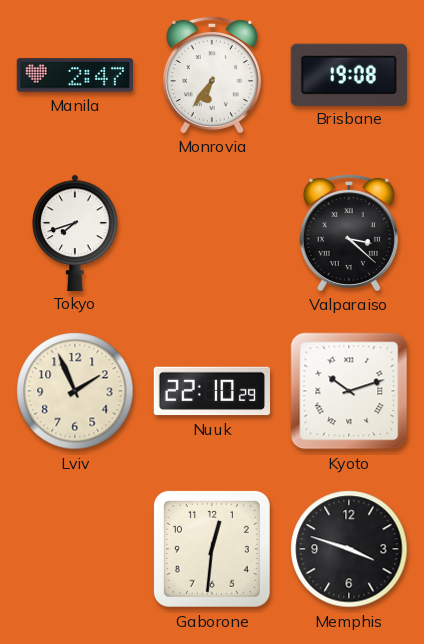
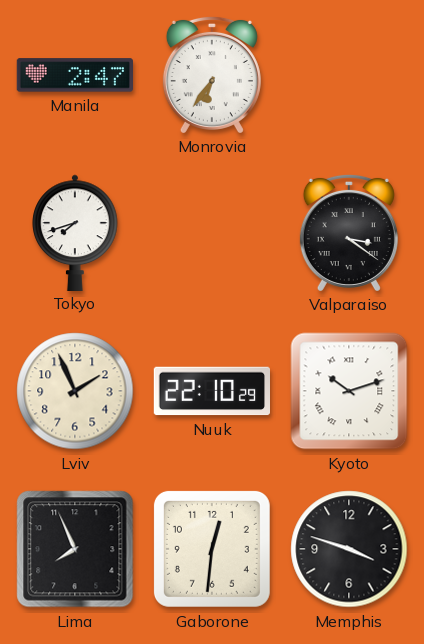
Brisbane: 19:08 -> none
Valparaiso: 3:22 -> 3:21
Lima: none -> 7:56
